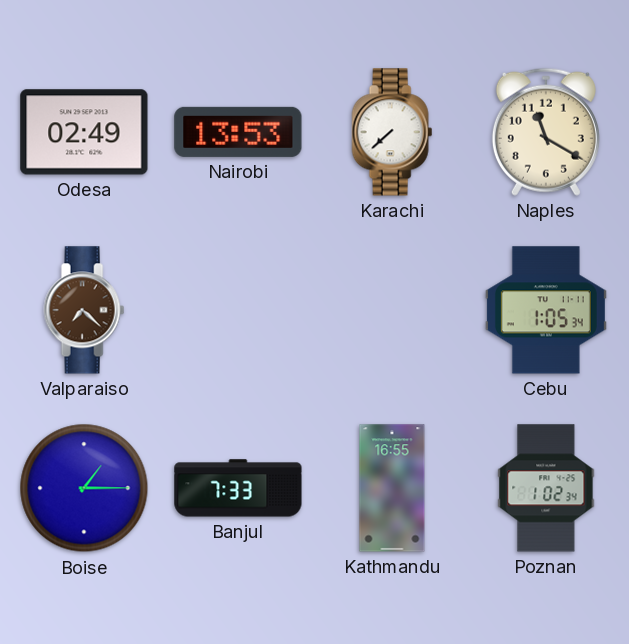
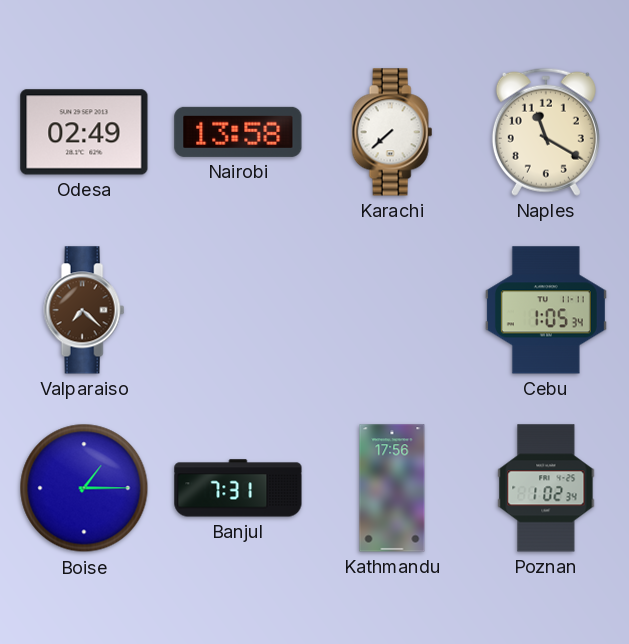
Nairobi: 13:53 -> 13:58
Banjul: 7:33 -> 7:31
Kathmandu: 16:55 -> 17:56
